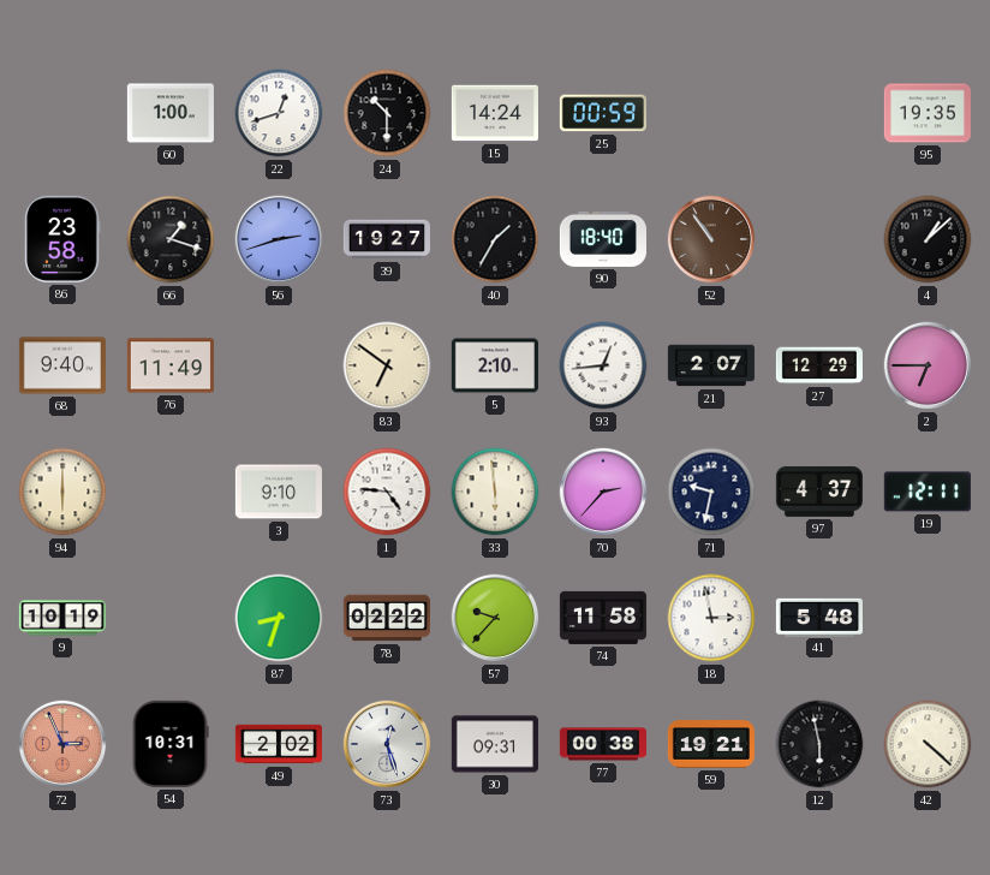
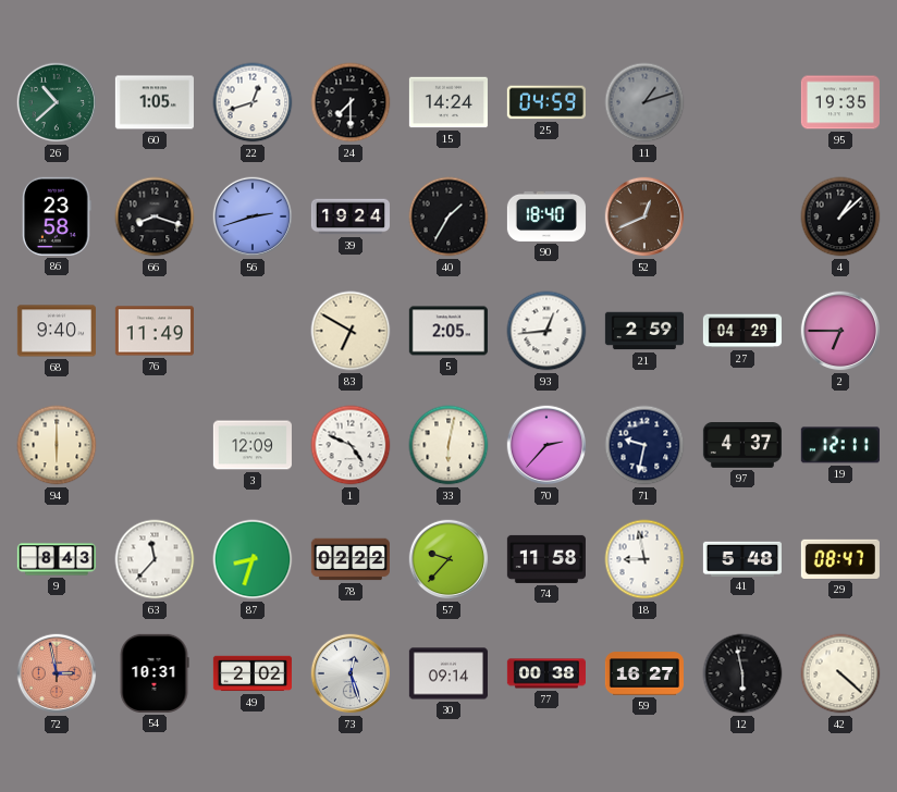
26: none -> 10:38
60: 1:00 -> 1:05
24: 10:30 -> 7:30
25: 00:59 -> 04:59
11: none -> 1:12
66: 1:18 -> 8:18
39: 19:27 -> 19:24
52: 10:54 -> 12:41
83: 6:51 -> 6:50
5: 2:10 -> 2:05
21: 2:07 -> 2:59
27: 12:29 -> 04:29
3: 9:10 -> 12:09
1: 4:46 -> 4:49
33: 5:59 -> 6:02
9: 10:19 -> 8:43
63: none -> 11:37
18: 2:58 -> 8:58
29: none -> 08:47
72: 2:56 -> 2:58
30: 09:31 -> 09:14
59: 19:21 -> 16:27
